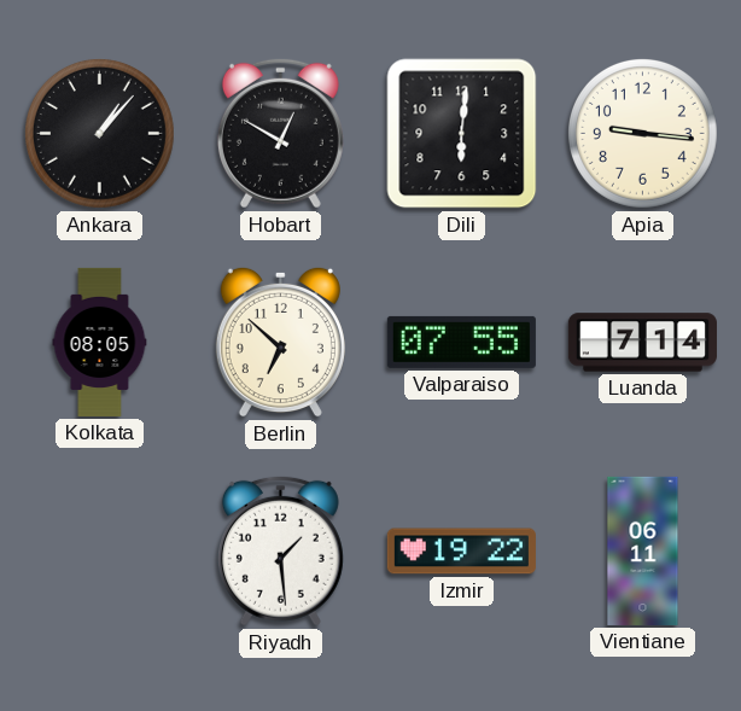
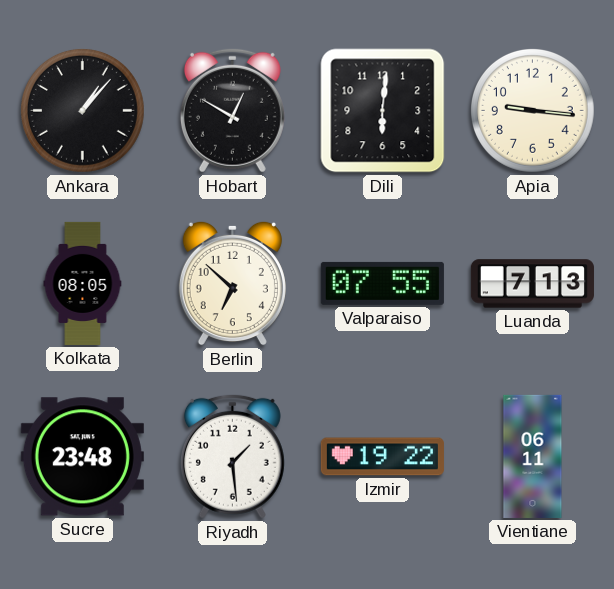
Luanda: 7:14 -> 7:13
Sucre: none -> 23:48
